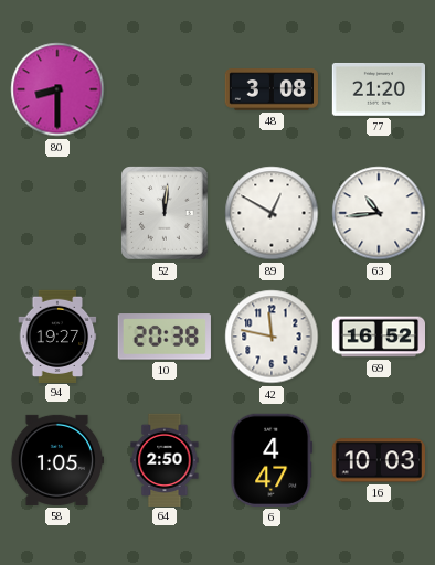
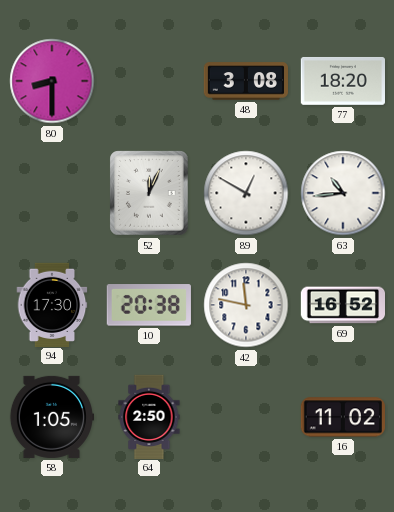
77: 21:20 -> 18:20
52: 12:01 -> 12:04
94: 19:27 -> 17:30
6: 4:47 -> none
16: 10:03 -> 11:02
